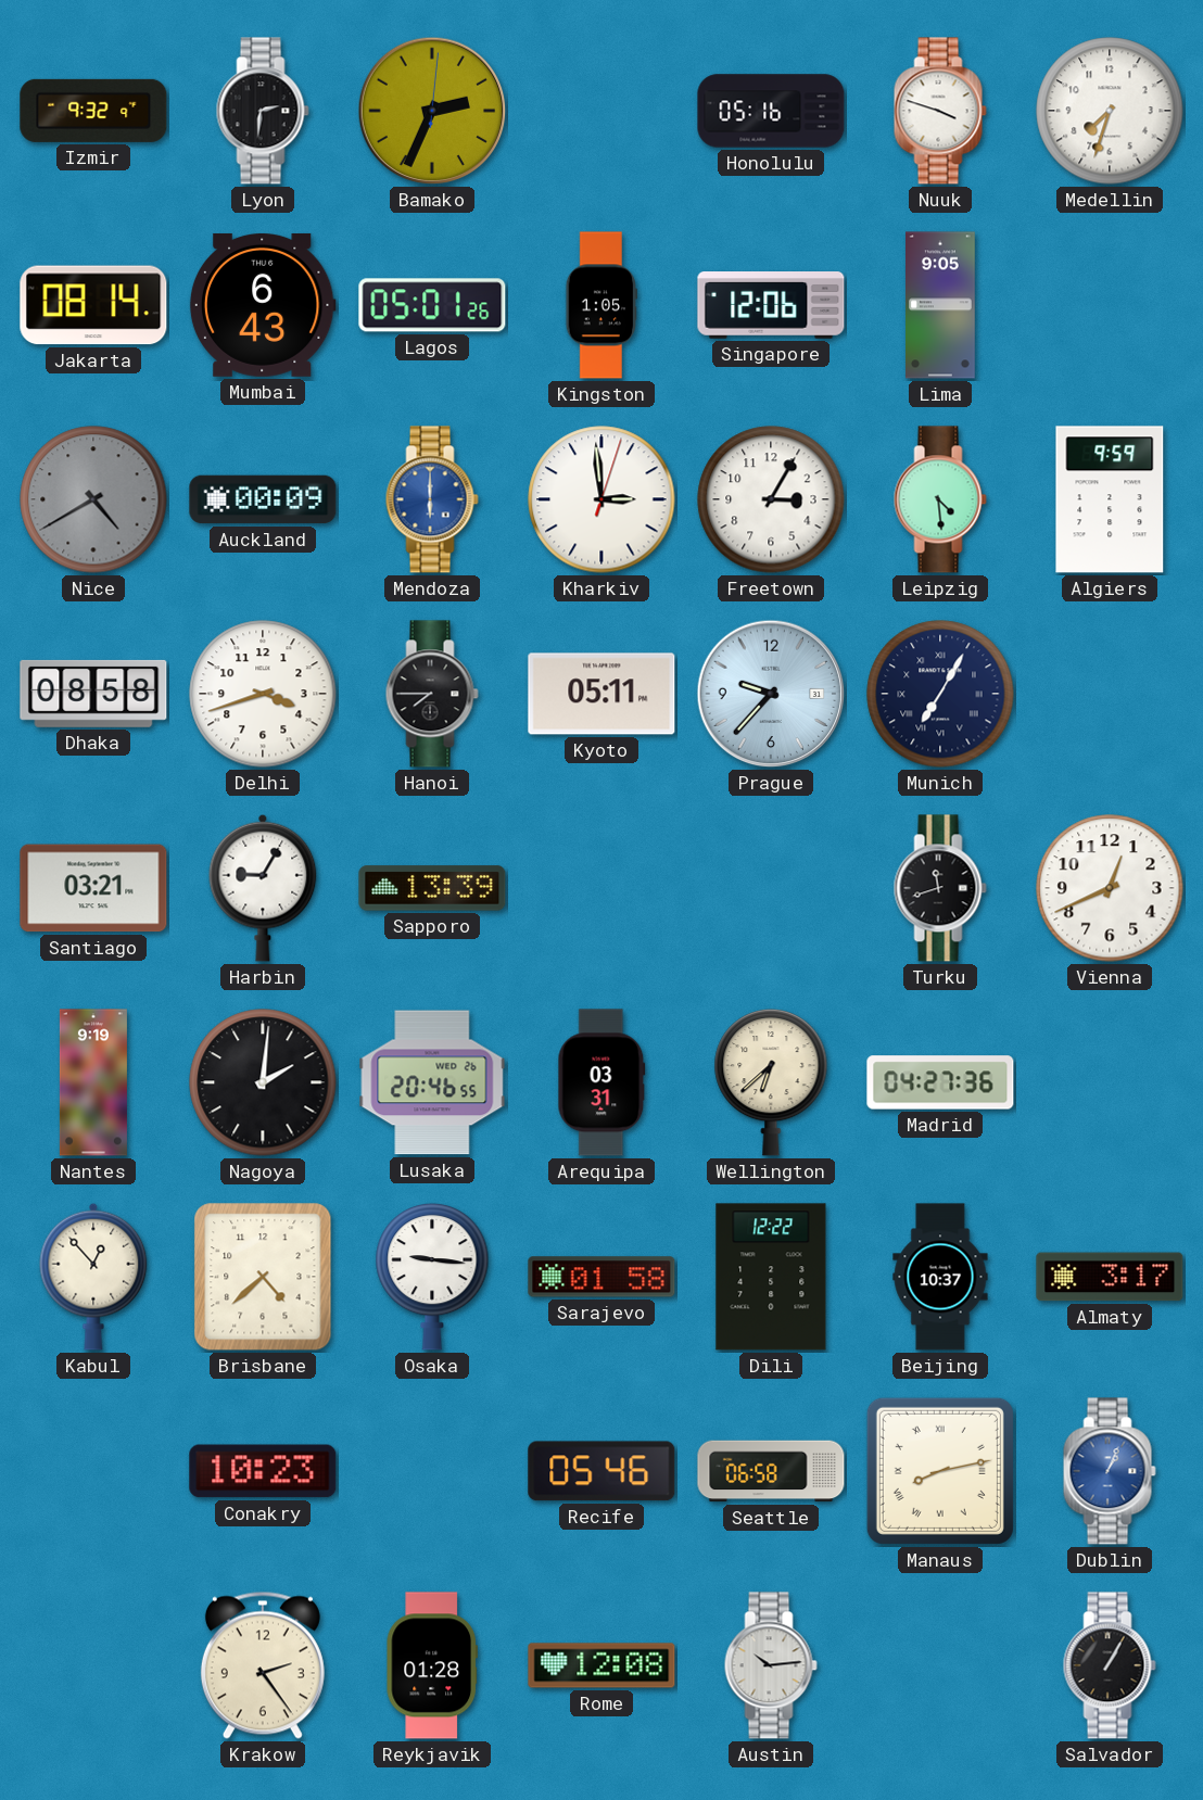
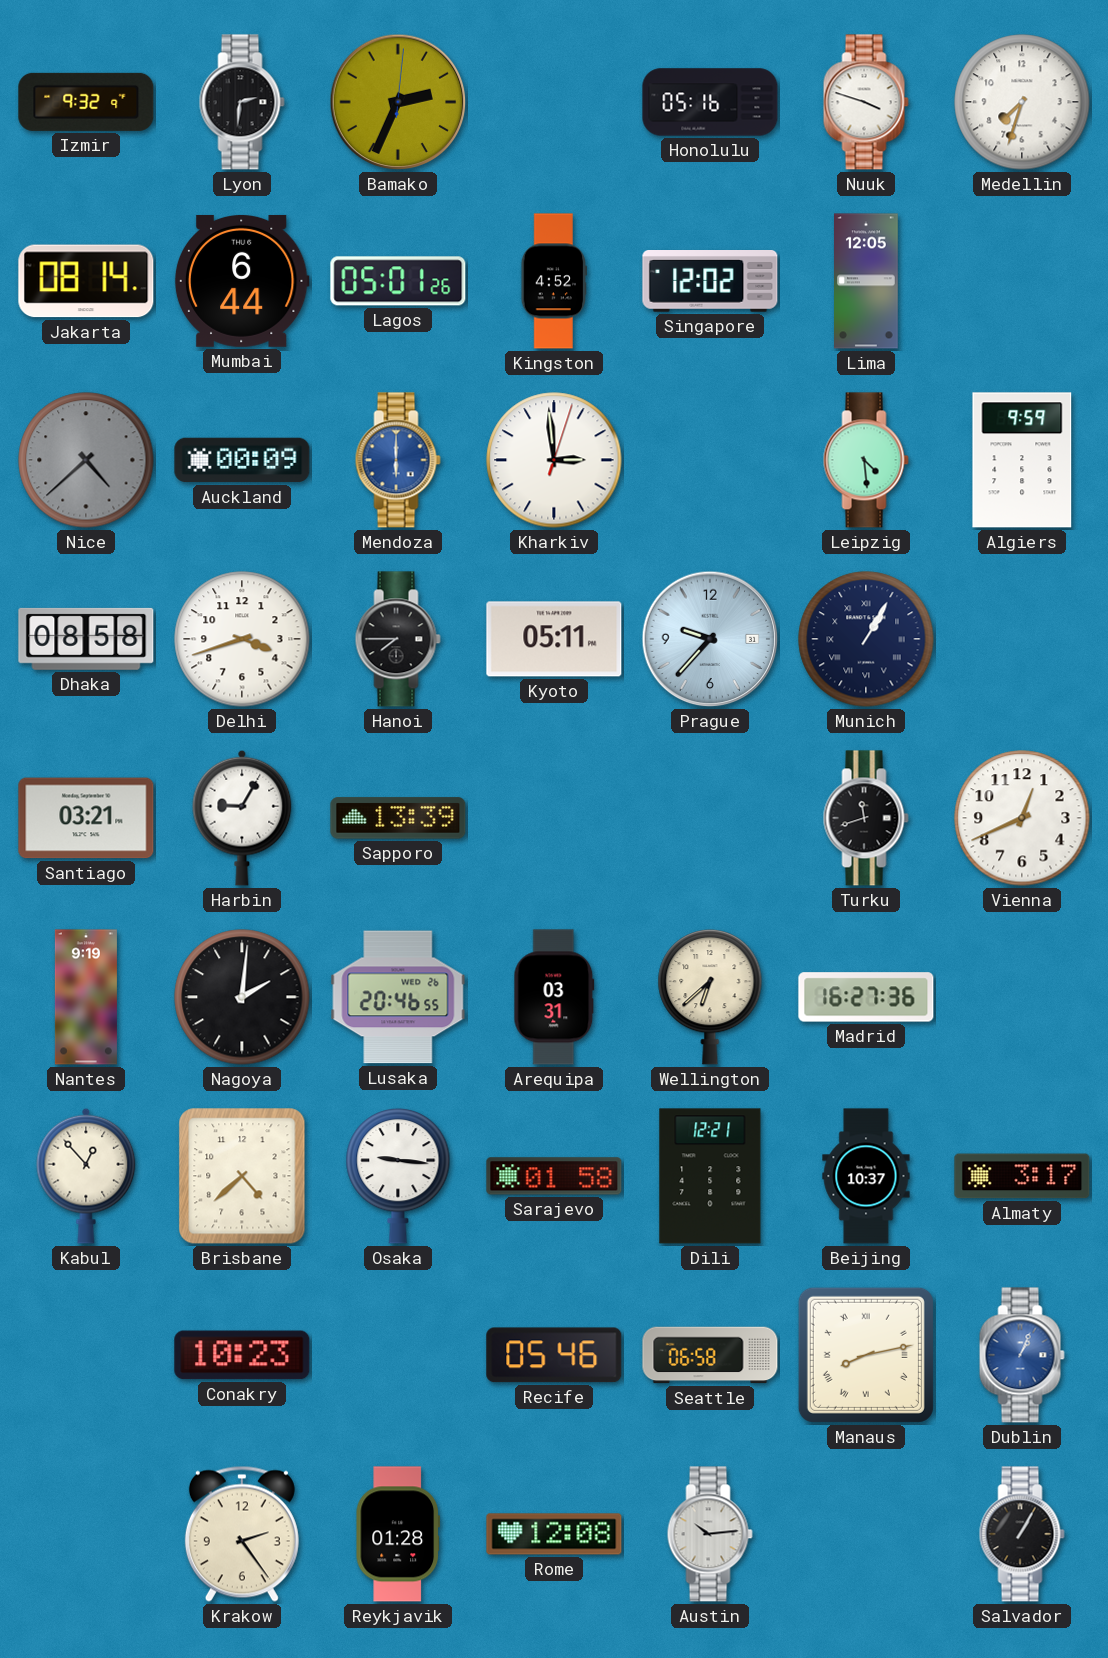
Mumbai: 6:43 -> 6:44
Kingston: 1:05 -> 4:52
Singapore: 12:06 -> 12:02
Lima: 9:05 -> 12:05
Nice: 4:40 -> 4:38
Freetown: 3:05 -> none
Munich: 7:05 -> 1:05
Madrid: 04:27 -> 16:27
Dili: 12:22 -> 12:21
